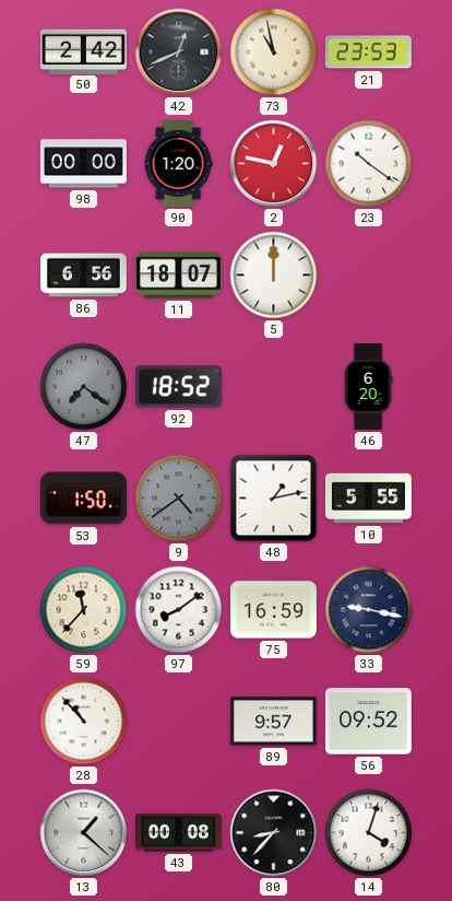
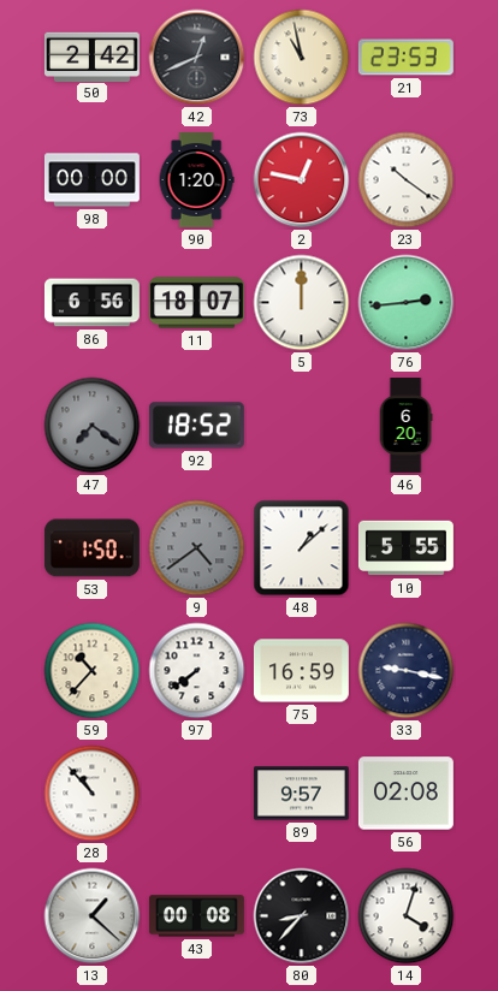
76: none -> 2:44
48: 1:13 -> 1:08
59: 11:37 -> 10:37
97: 8:09 -> 7:39
56: 09:52 -> 02:08
